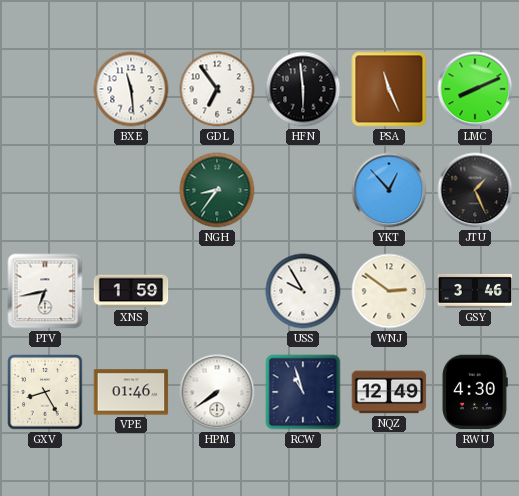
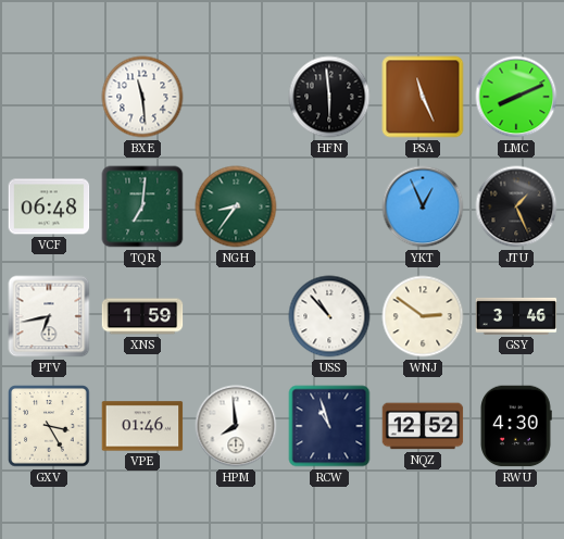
GDL: 6:54 -> none
VCF: none -> 06:48
TQR: none -> 7:01
YKT: 12:53 -> 12:56
USS: 9:55 -> 10:53
GXV: 8:25 -> 3:25
HPM: 7:39 -> 7:59
NQZ: 12:49 -> 12:52
